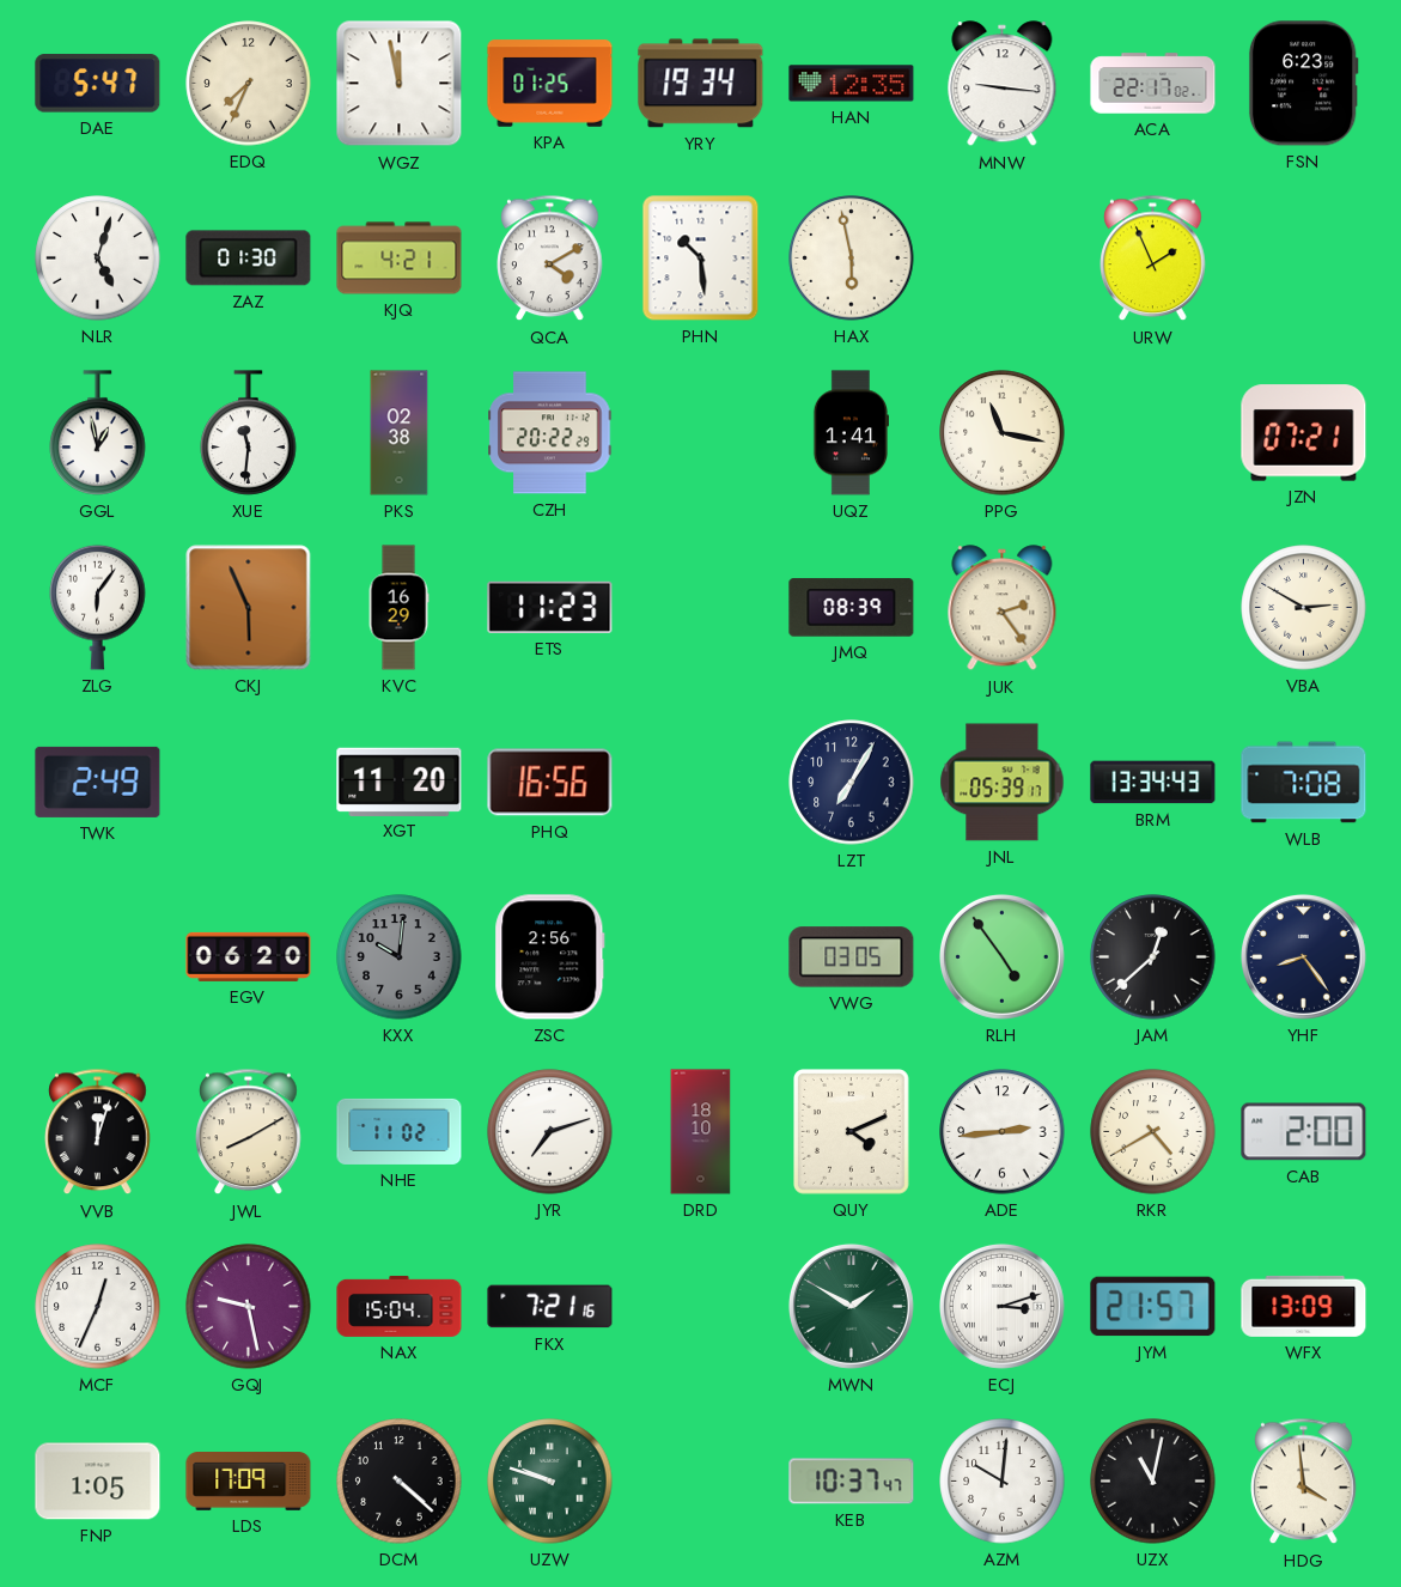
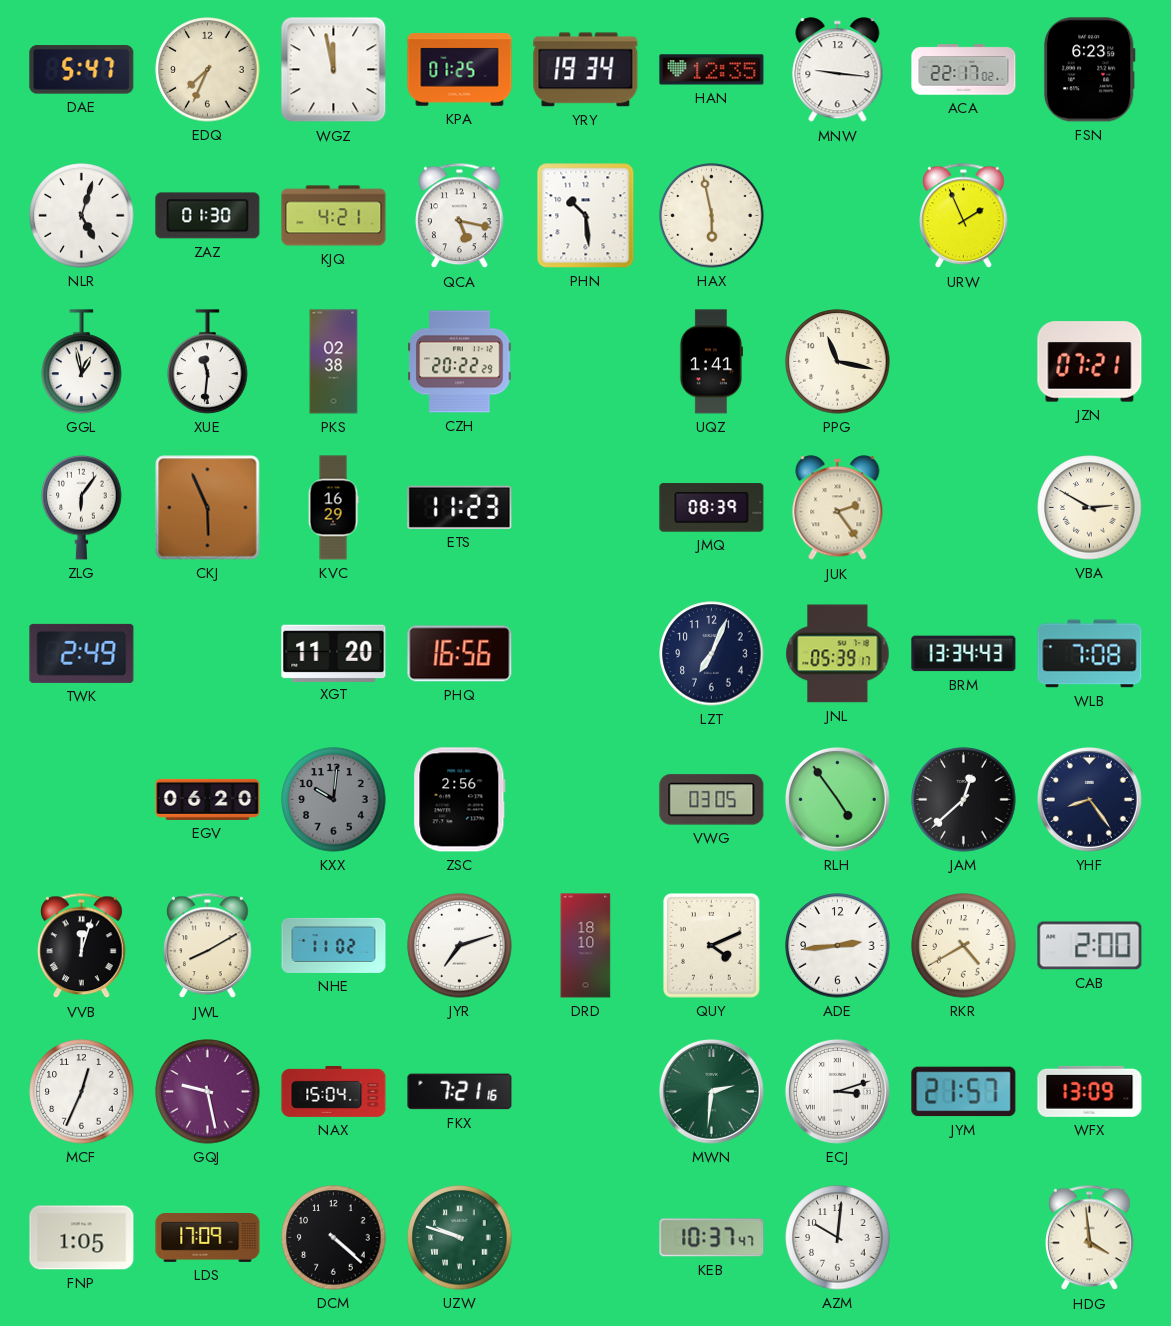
QCA: 4:10 -> 5:17
LZT: 7:05 -> 7:04
MWN: 1:50 -> 2:31
UZX: 11:02 -> none
